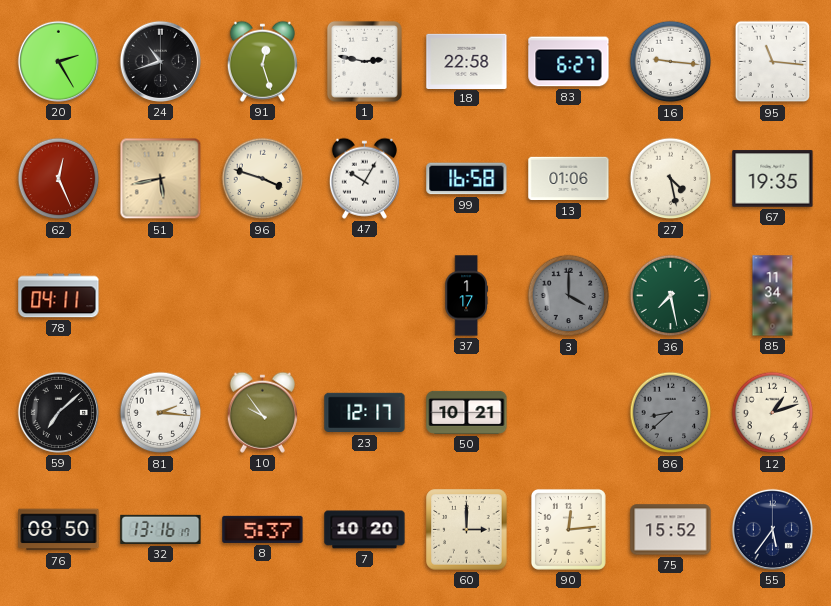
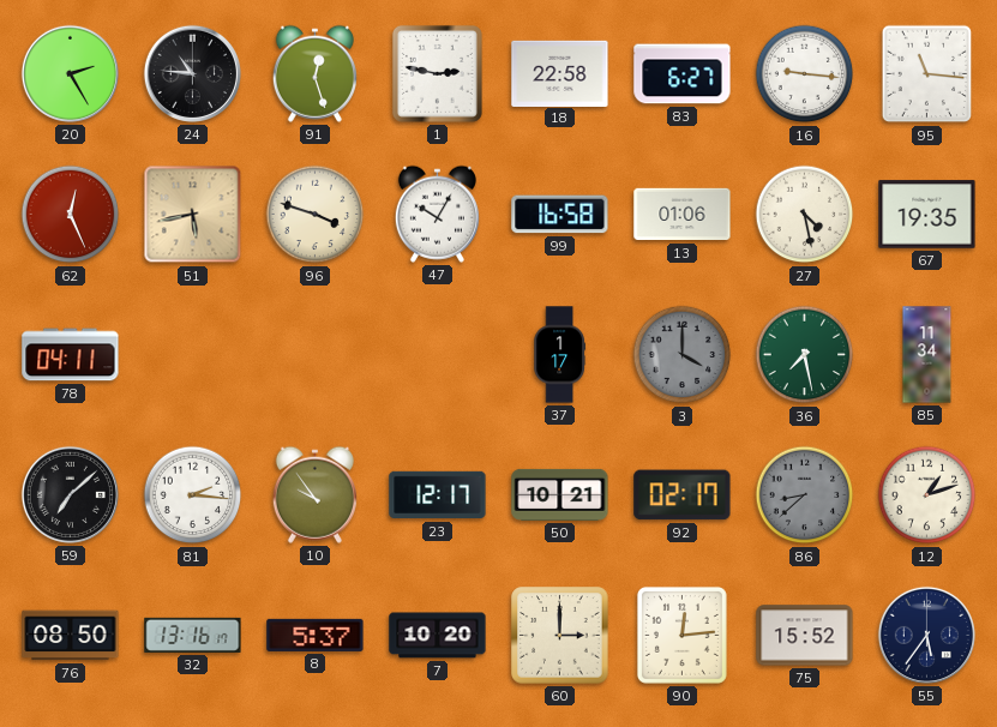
24: 10:42 -> 10:46
92: none -> 02:17
